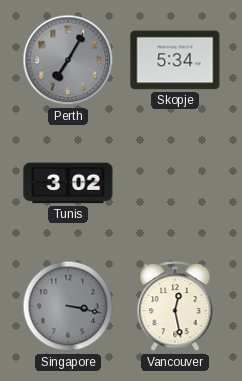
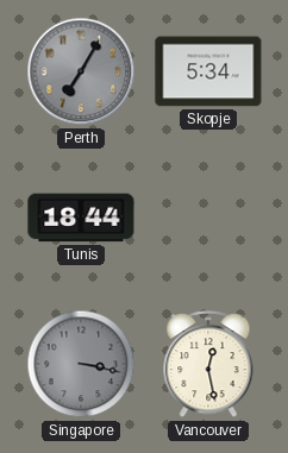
Tunis: 3:02 -> 18:44
